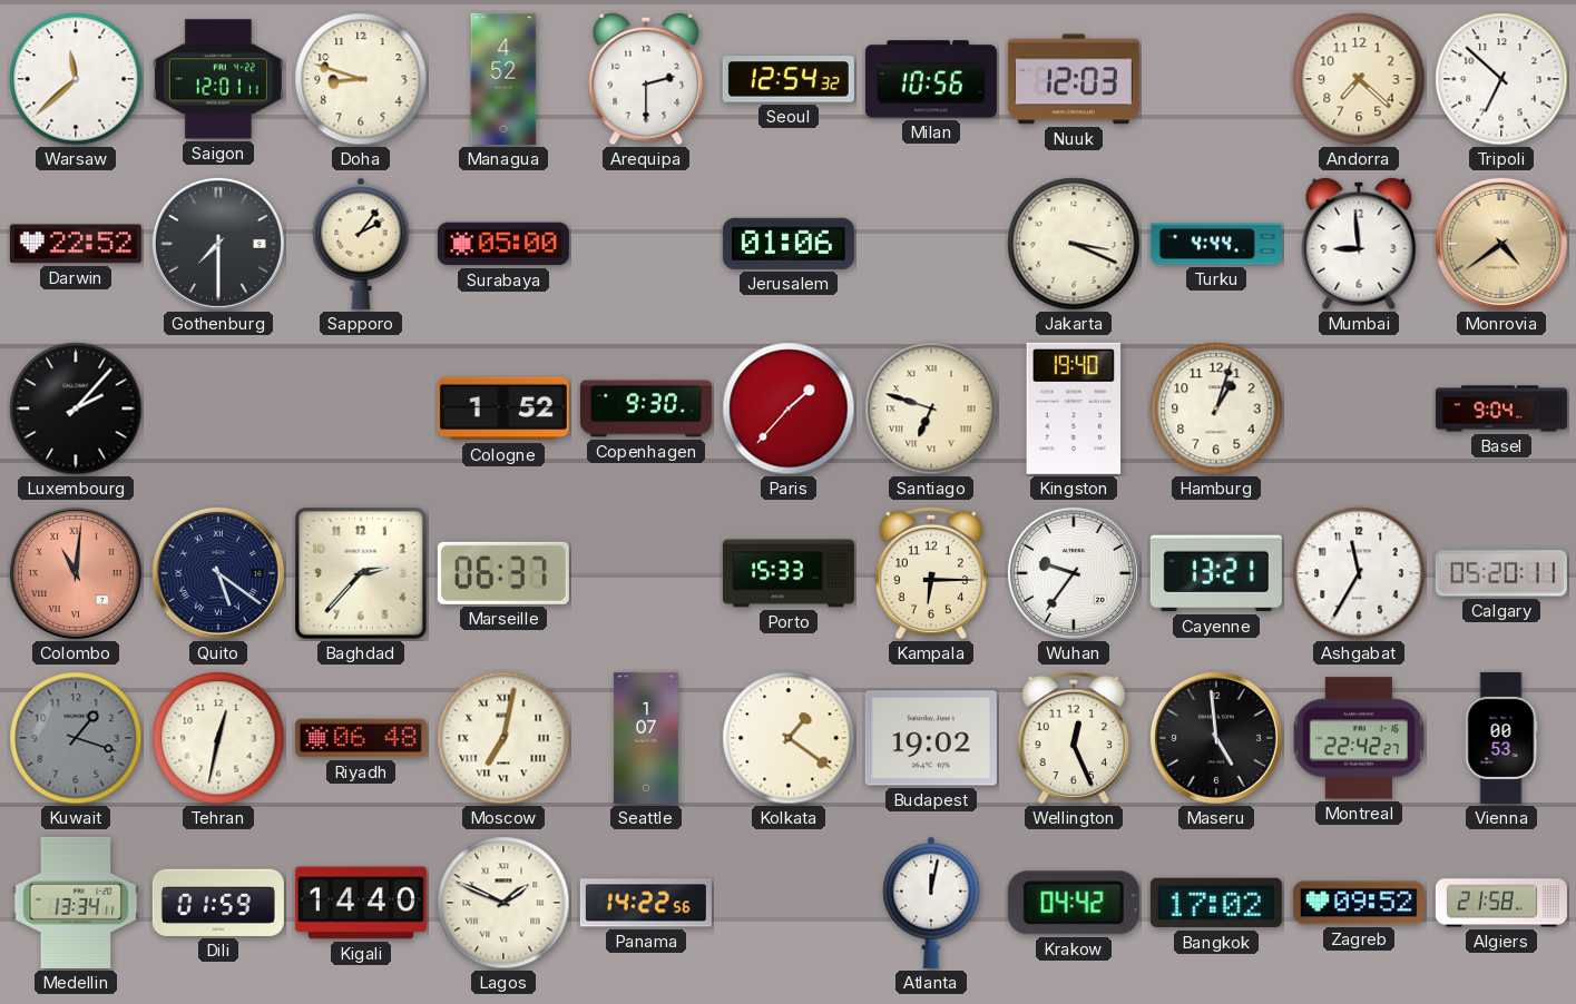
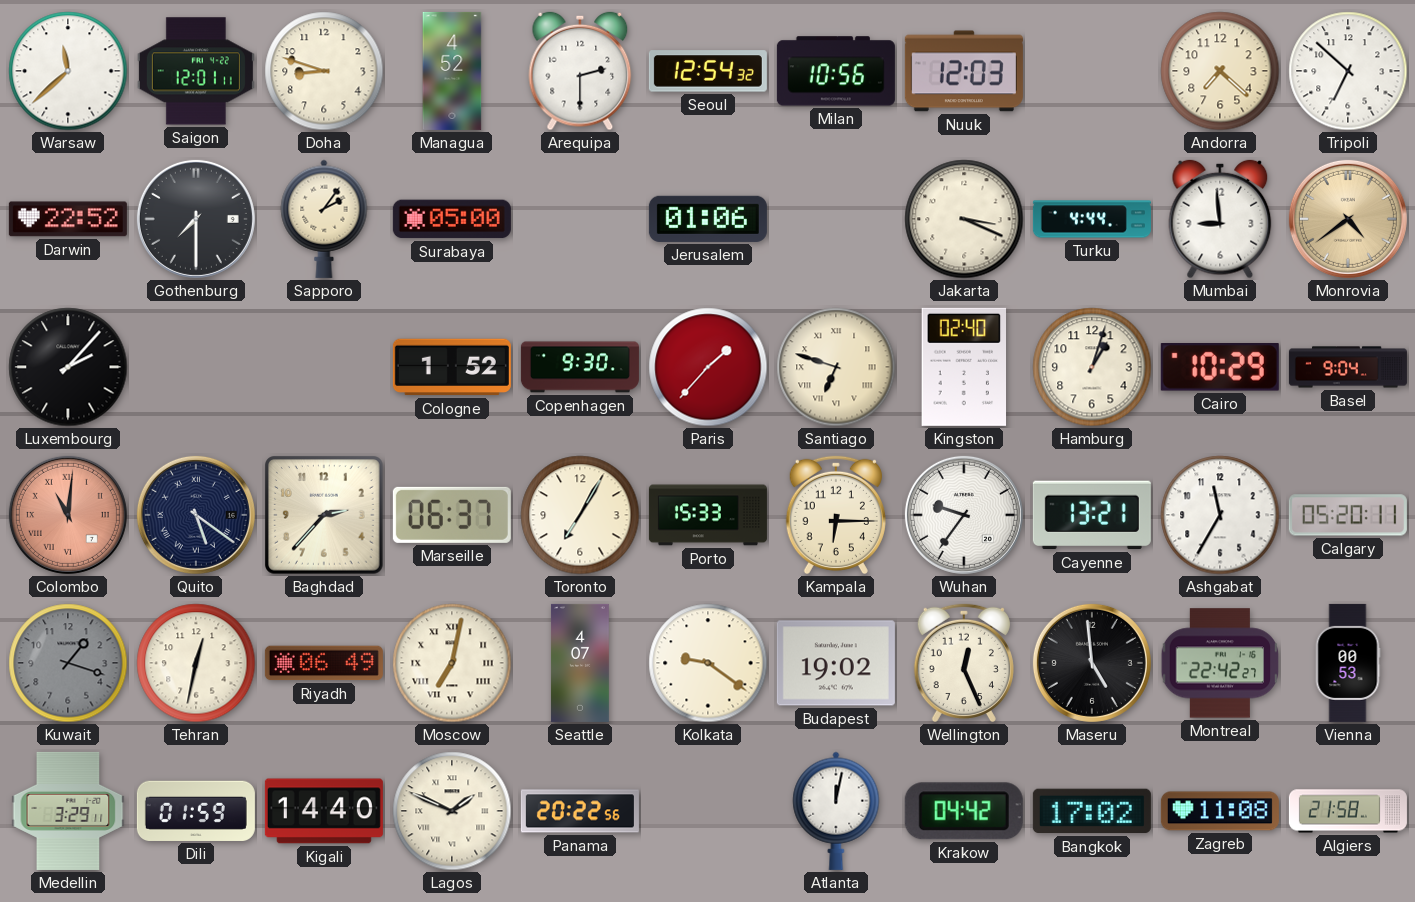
Kingston: 19:40 -> 02:40
Cairo: none -> 10:29
Toronto: none -> 7:05
Riyadh: 06:48 -> 06:49
Seattle: 1:07 -> 4:07
Kolkata: 1:21 -> 9:21
Medellin: 13:34 -> 3:29
Panama: 14:22 -> 20:22
Zagreb: 09:52 -> 11:08
